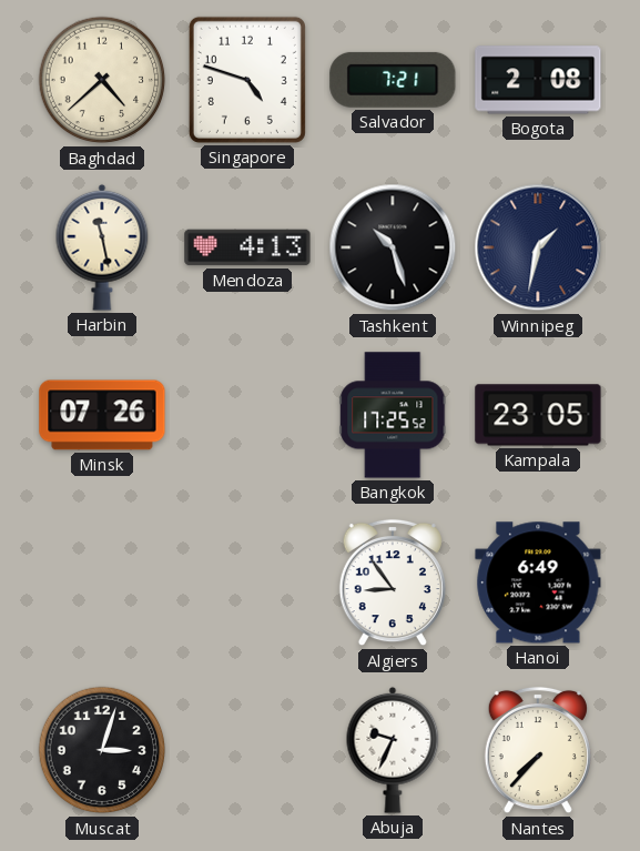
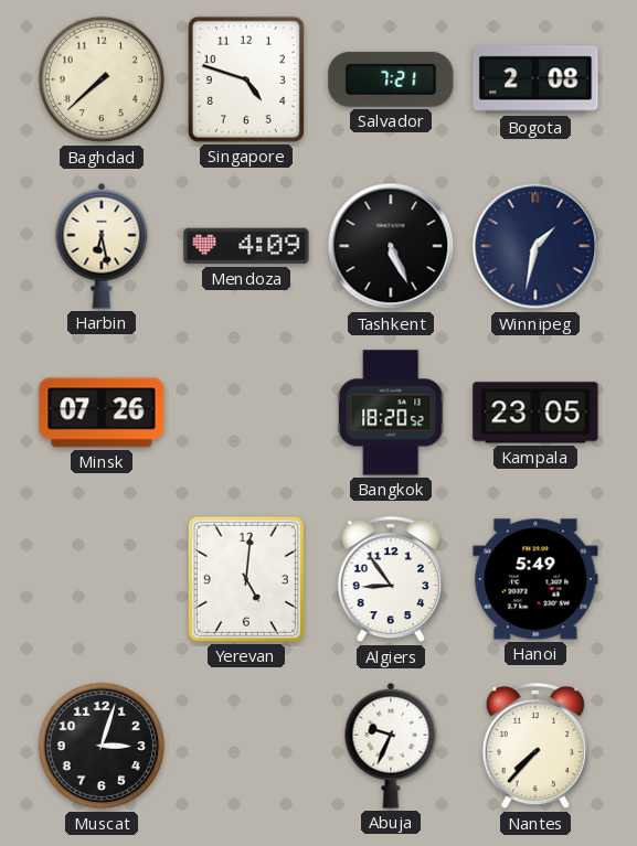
Baghdad: 4:38 -> 7:38
Harbin: 11:28 -> 6:28
Mendoza: 4:13 -> 4:09
Tashkent: 10:27 -> 5:26
Bangkok: 17:25 -> 18:20
Yerevan: none -> 5:01
Hanoi: 6:49 -> 5:49
